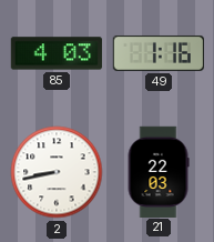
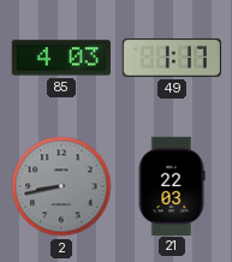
49: 1:16 -> 1:17
2 dial: white -> grey
